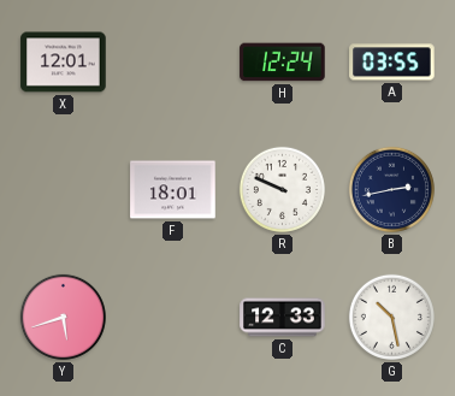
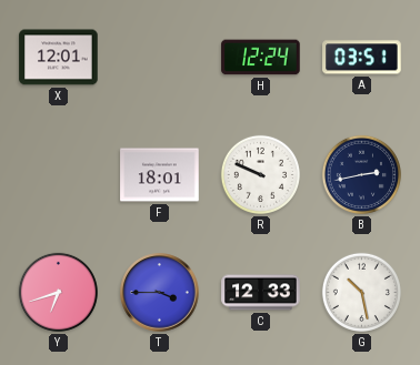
A: 03:55 -> 03:51
Y: 5:42 -> 6:42
T: none -> 3:45
